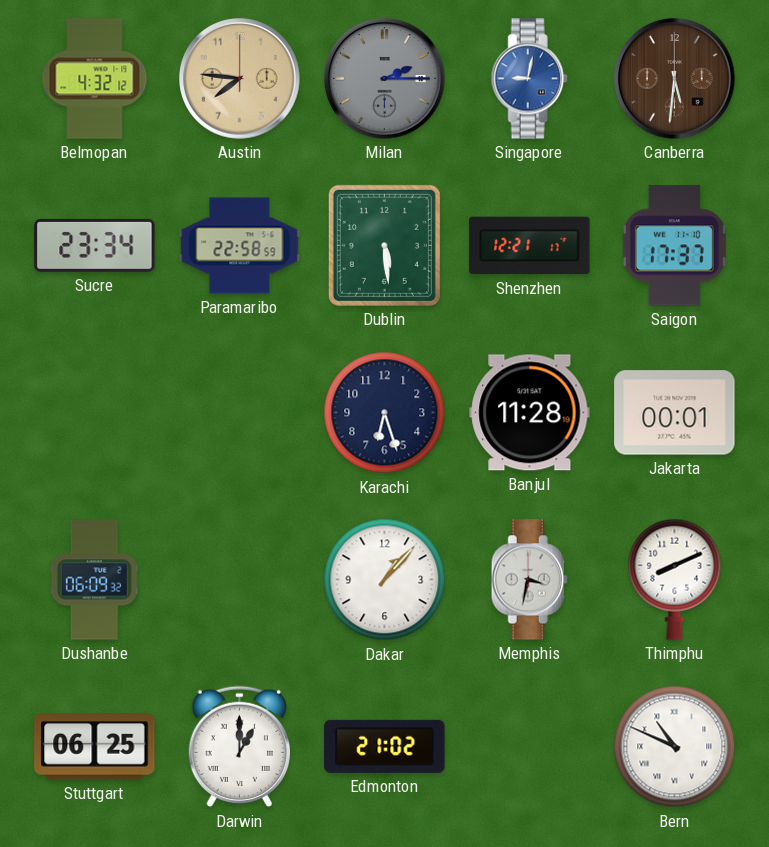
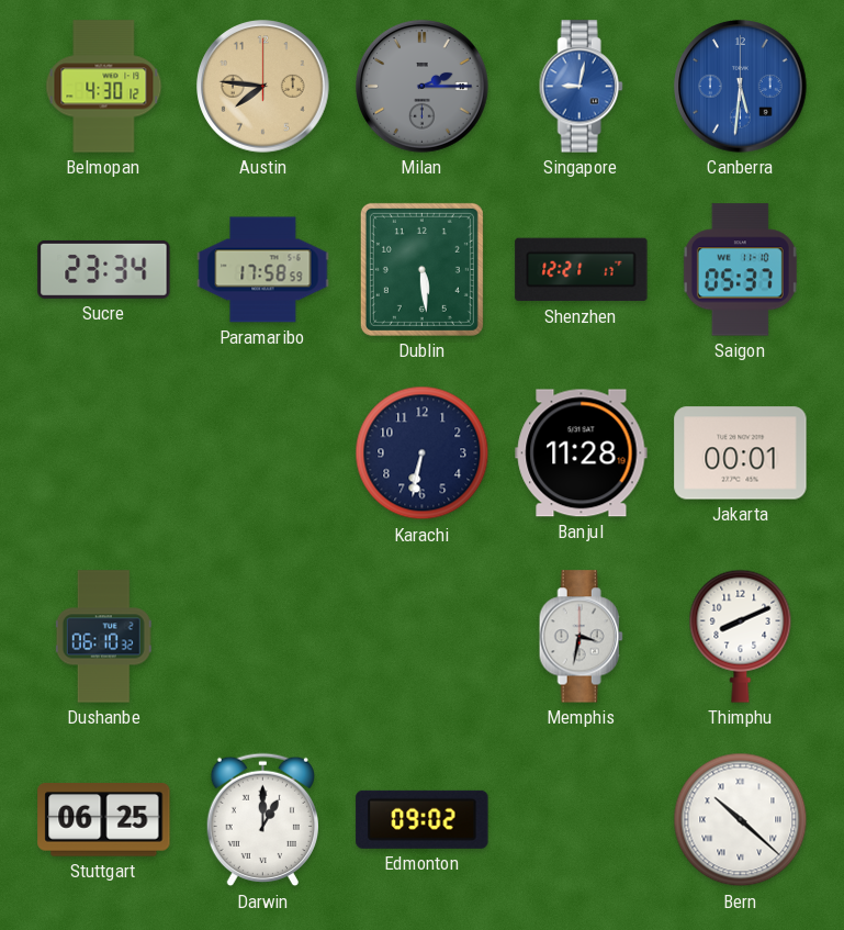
Belmopan: 4:32 -> 4:30
Canberra dial: brown -> blue
Paramaribo: 22:58 -> 17:58
Saigon: 17:37 -> 05:37
Karachi: 6:27 -> 6:32
Dushanbe: 06:09 -> 06:10
Dakar: 1:07 -> none
Edmonton: 21:02 -> 09:02
Bern: 10:49 -> 10:22
